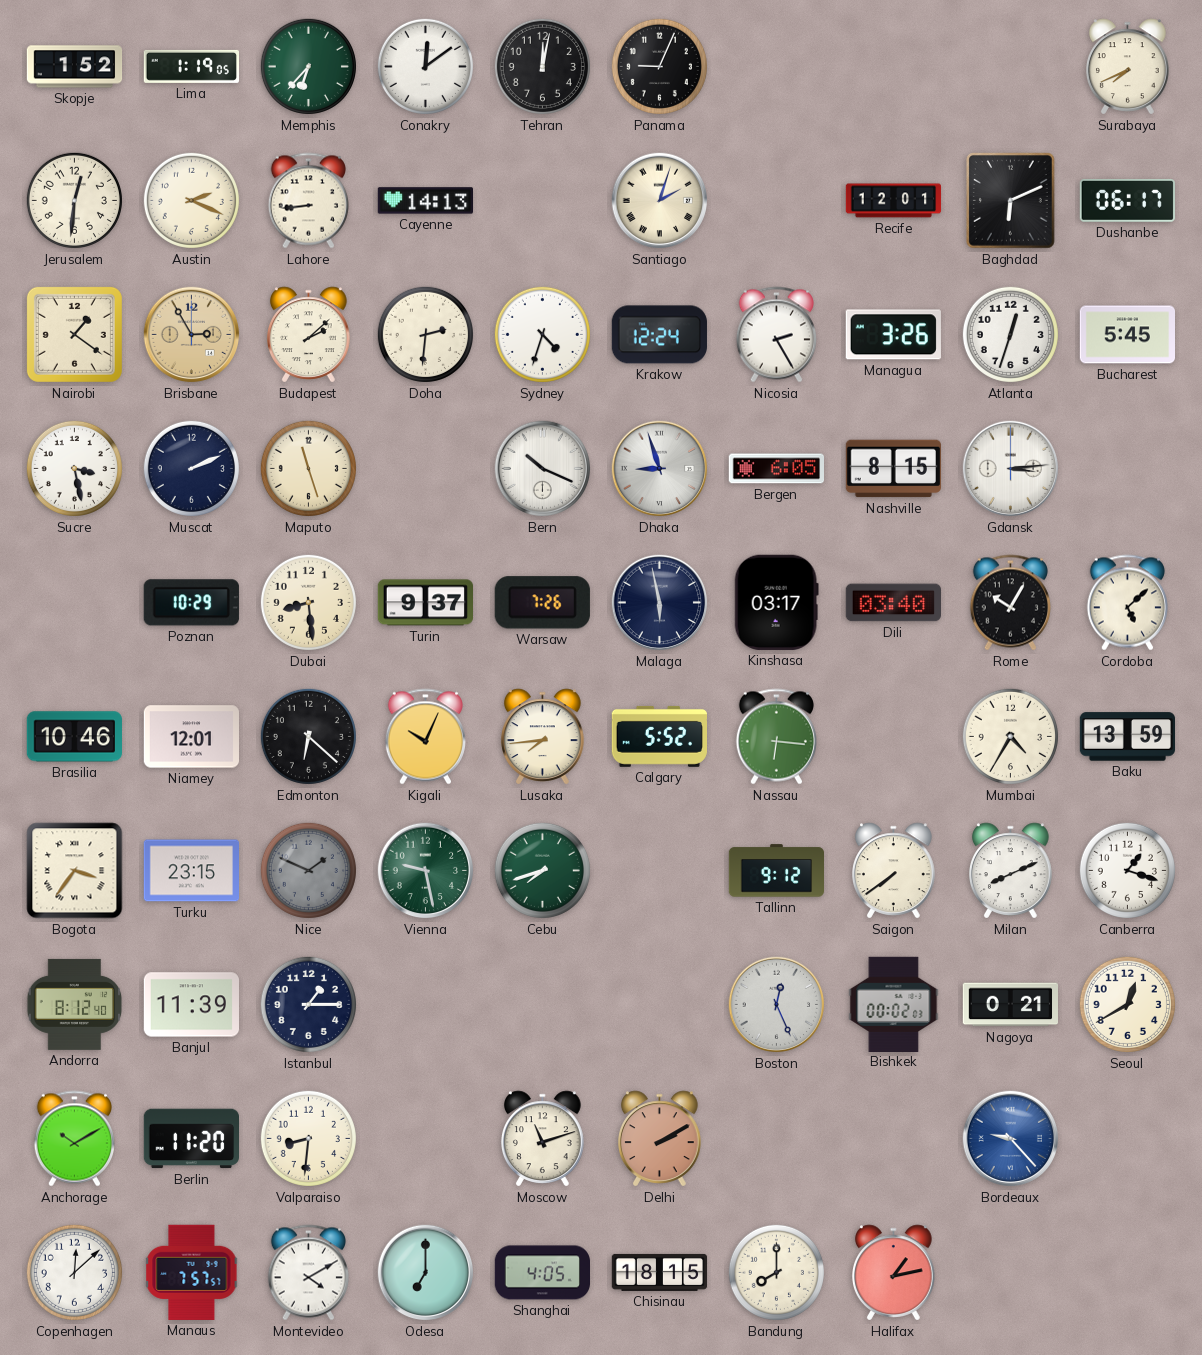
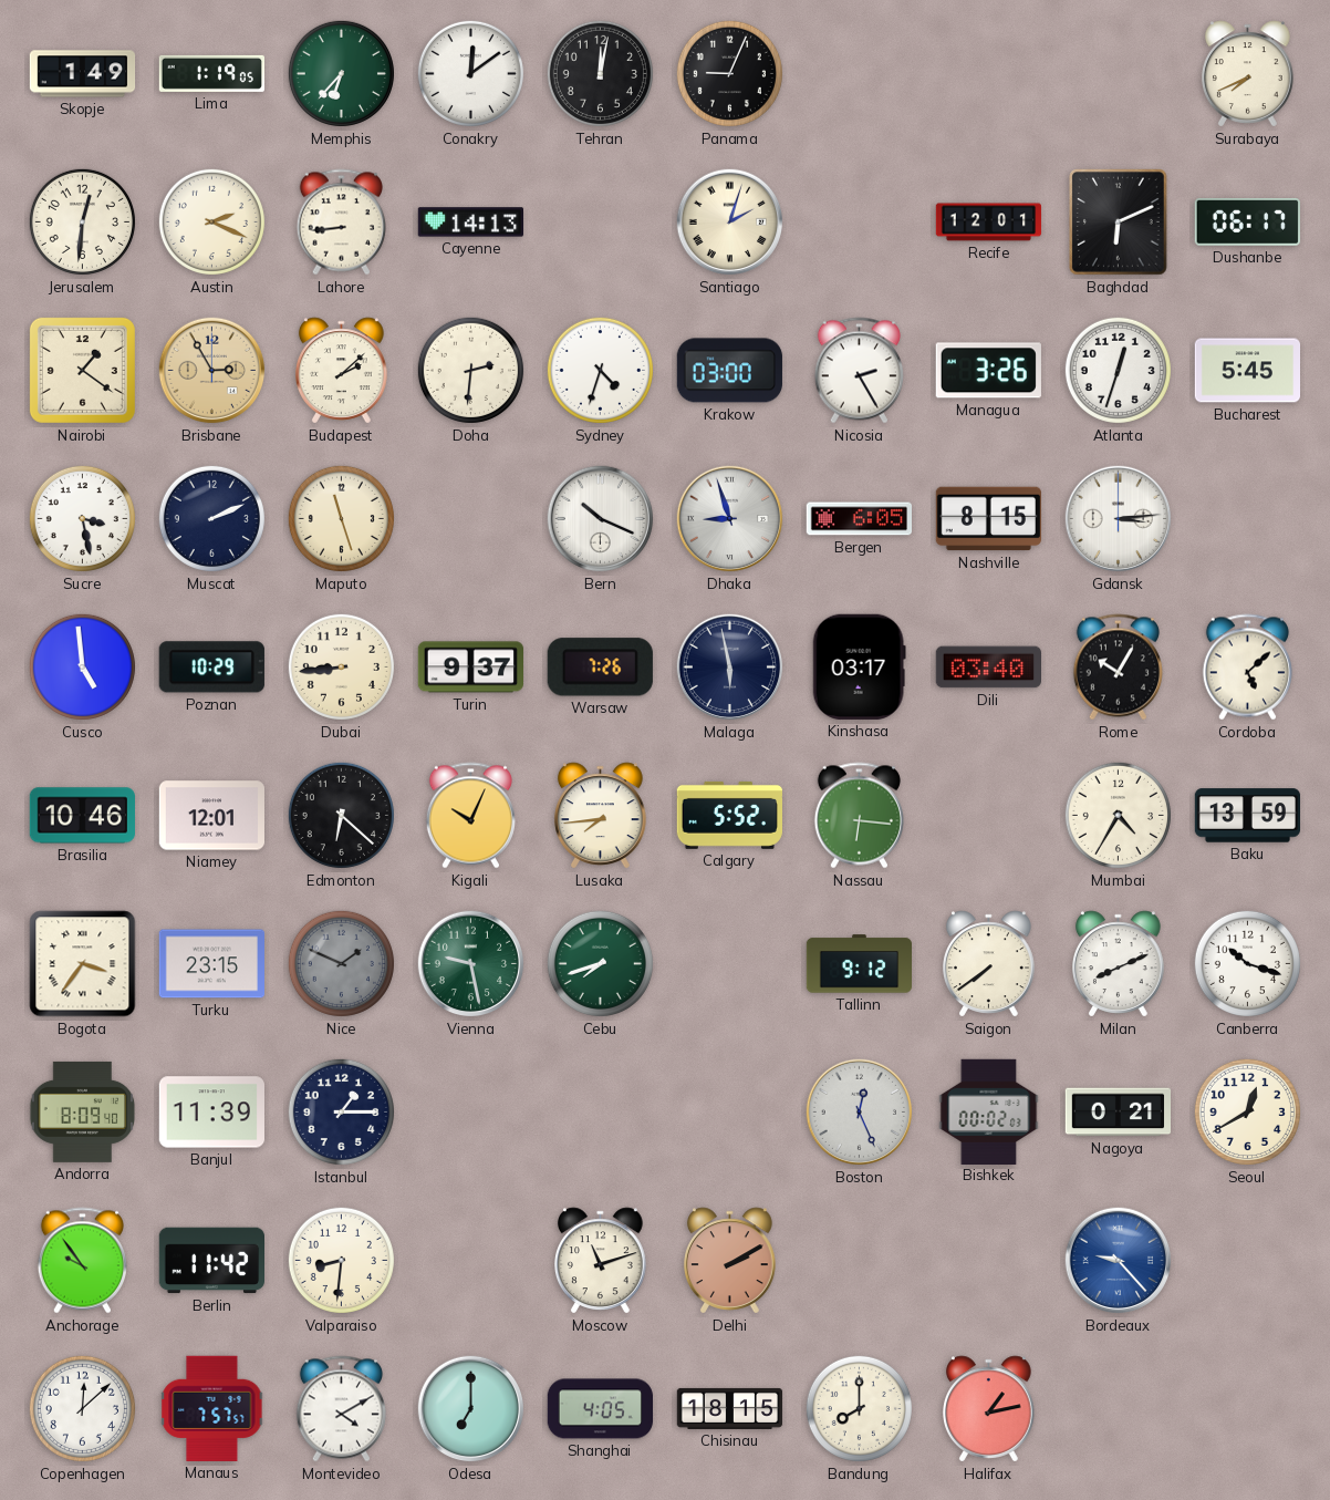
Skopje: 1:52 -> 1:49
Krakow: 12:24 -> 03:00
Cusco: none -> 4:59
Dubai: 8:29 -> 8:44
Canberra: 1:18 -> 10:18
Andorra: 8:12 -> 8:09
Anchorage: 10:10 -> 9:54
Berlin: 11:20 -> 11:42
